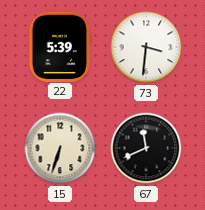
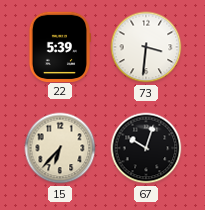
15: 6:33 -> 6:37
67: 11:41 -> 10:03
